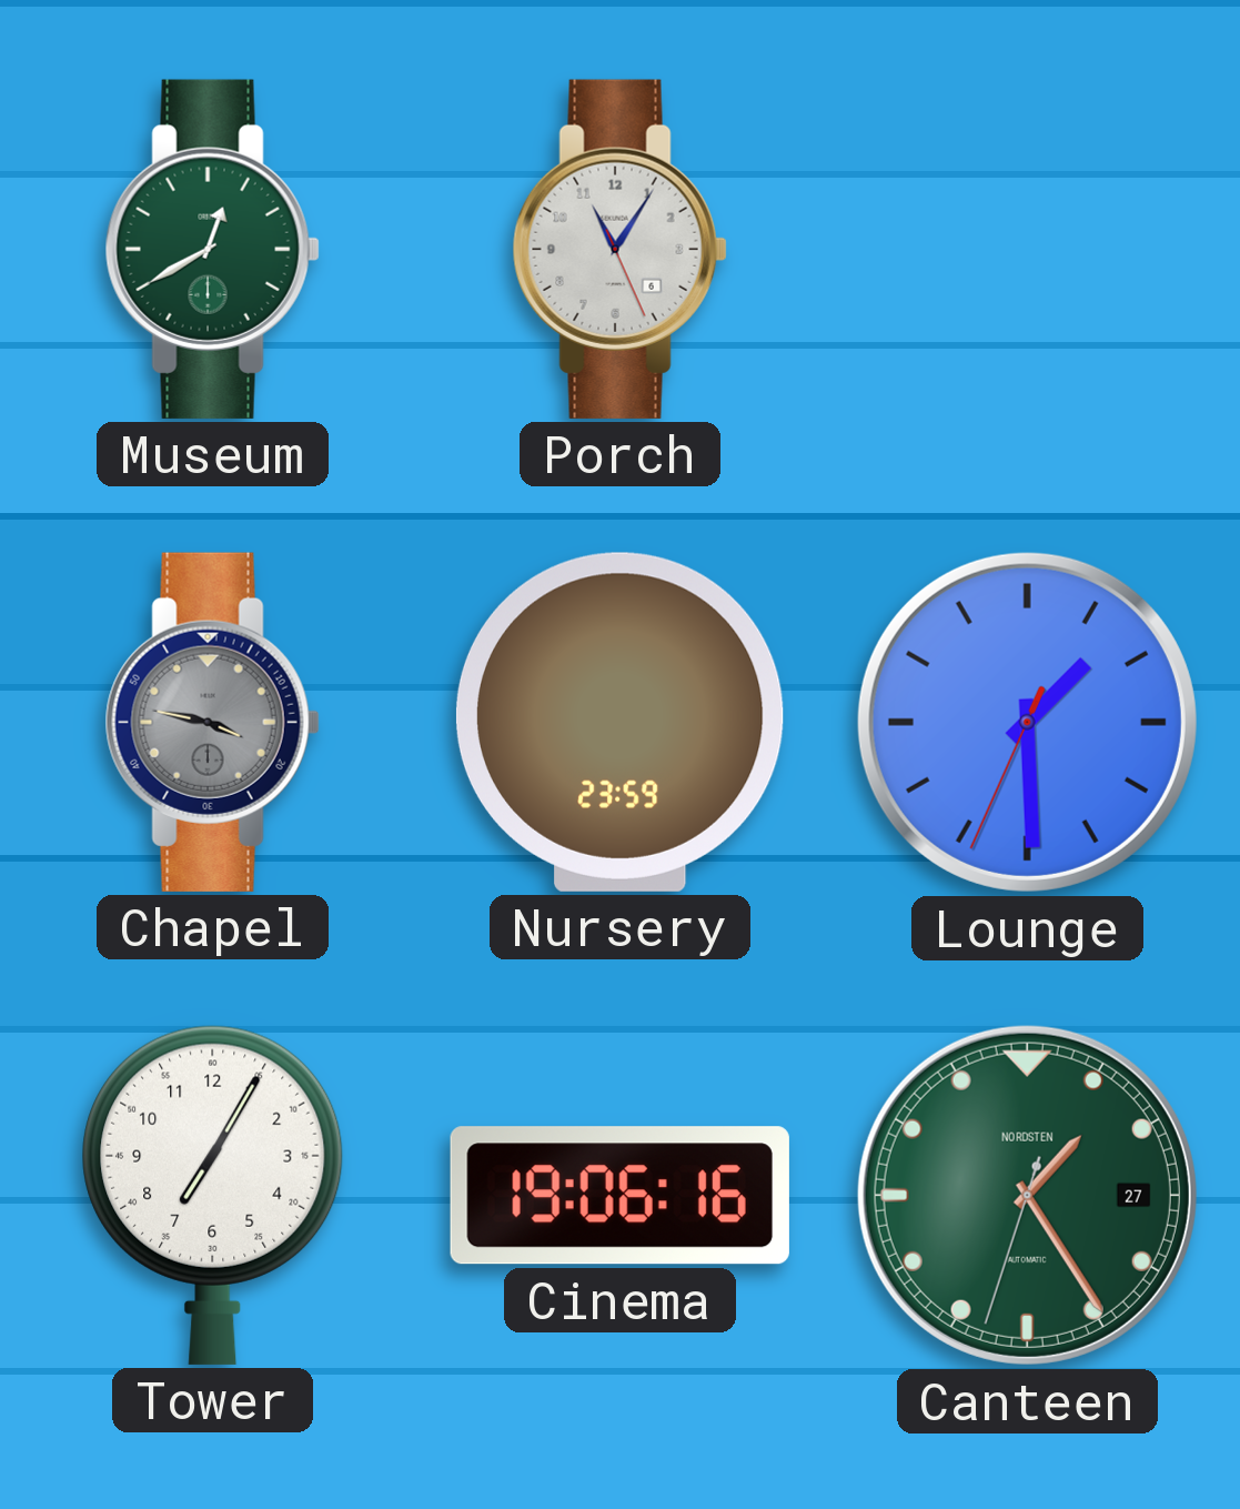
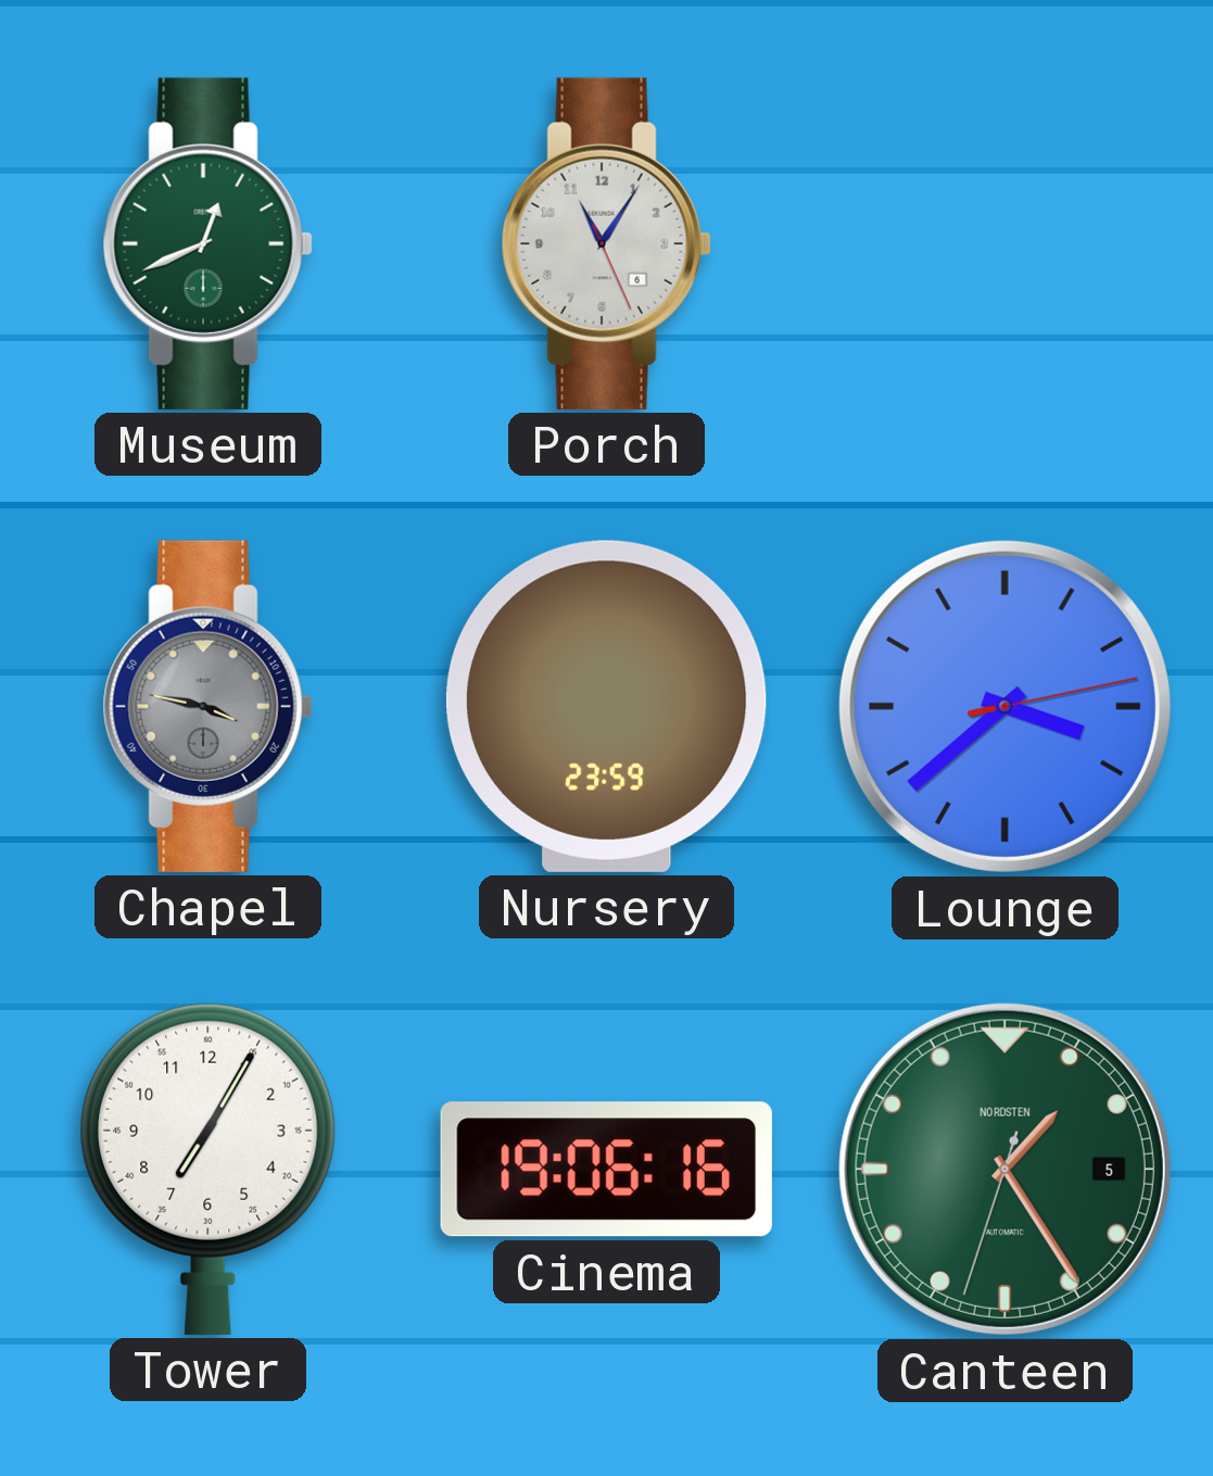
Museum: 12:40 -> 12:41
Lounge: 1:29 -> 3:38
Canteen date: 27 -> 5
